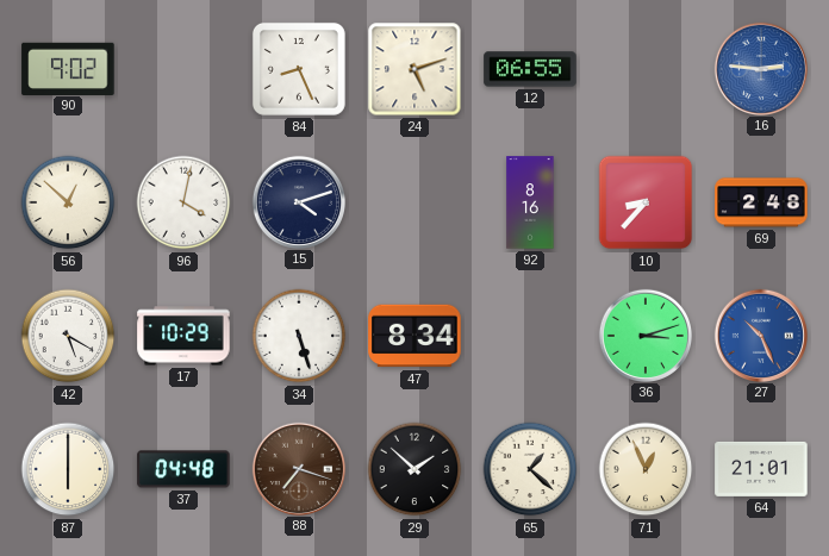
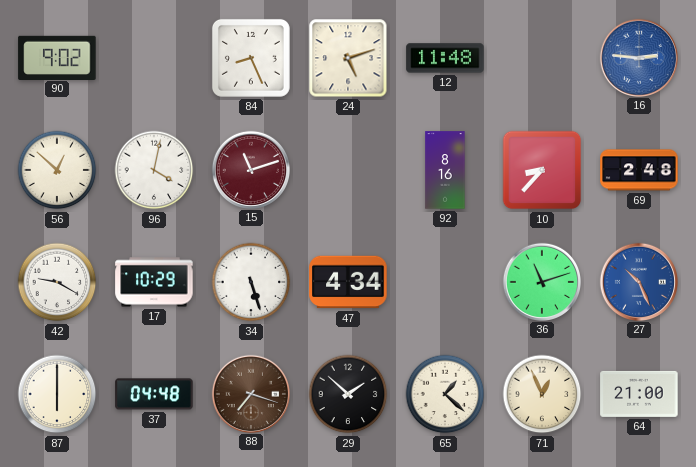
12: 06:55 -> 11:48
15: 4:12 -> 11:12
15 dial: navy -> burgundy
42: 5:20 -> 9:20
47: 8:34 -> 4:34
36: 3:12 -> 11:12
64: 21:01 -> 21:00
